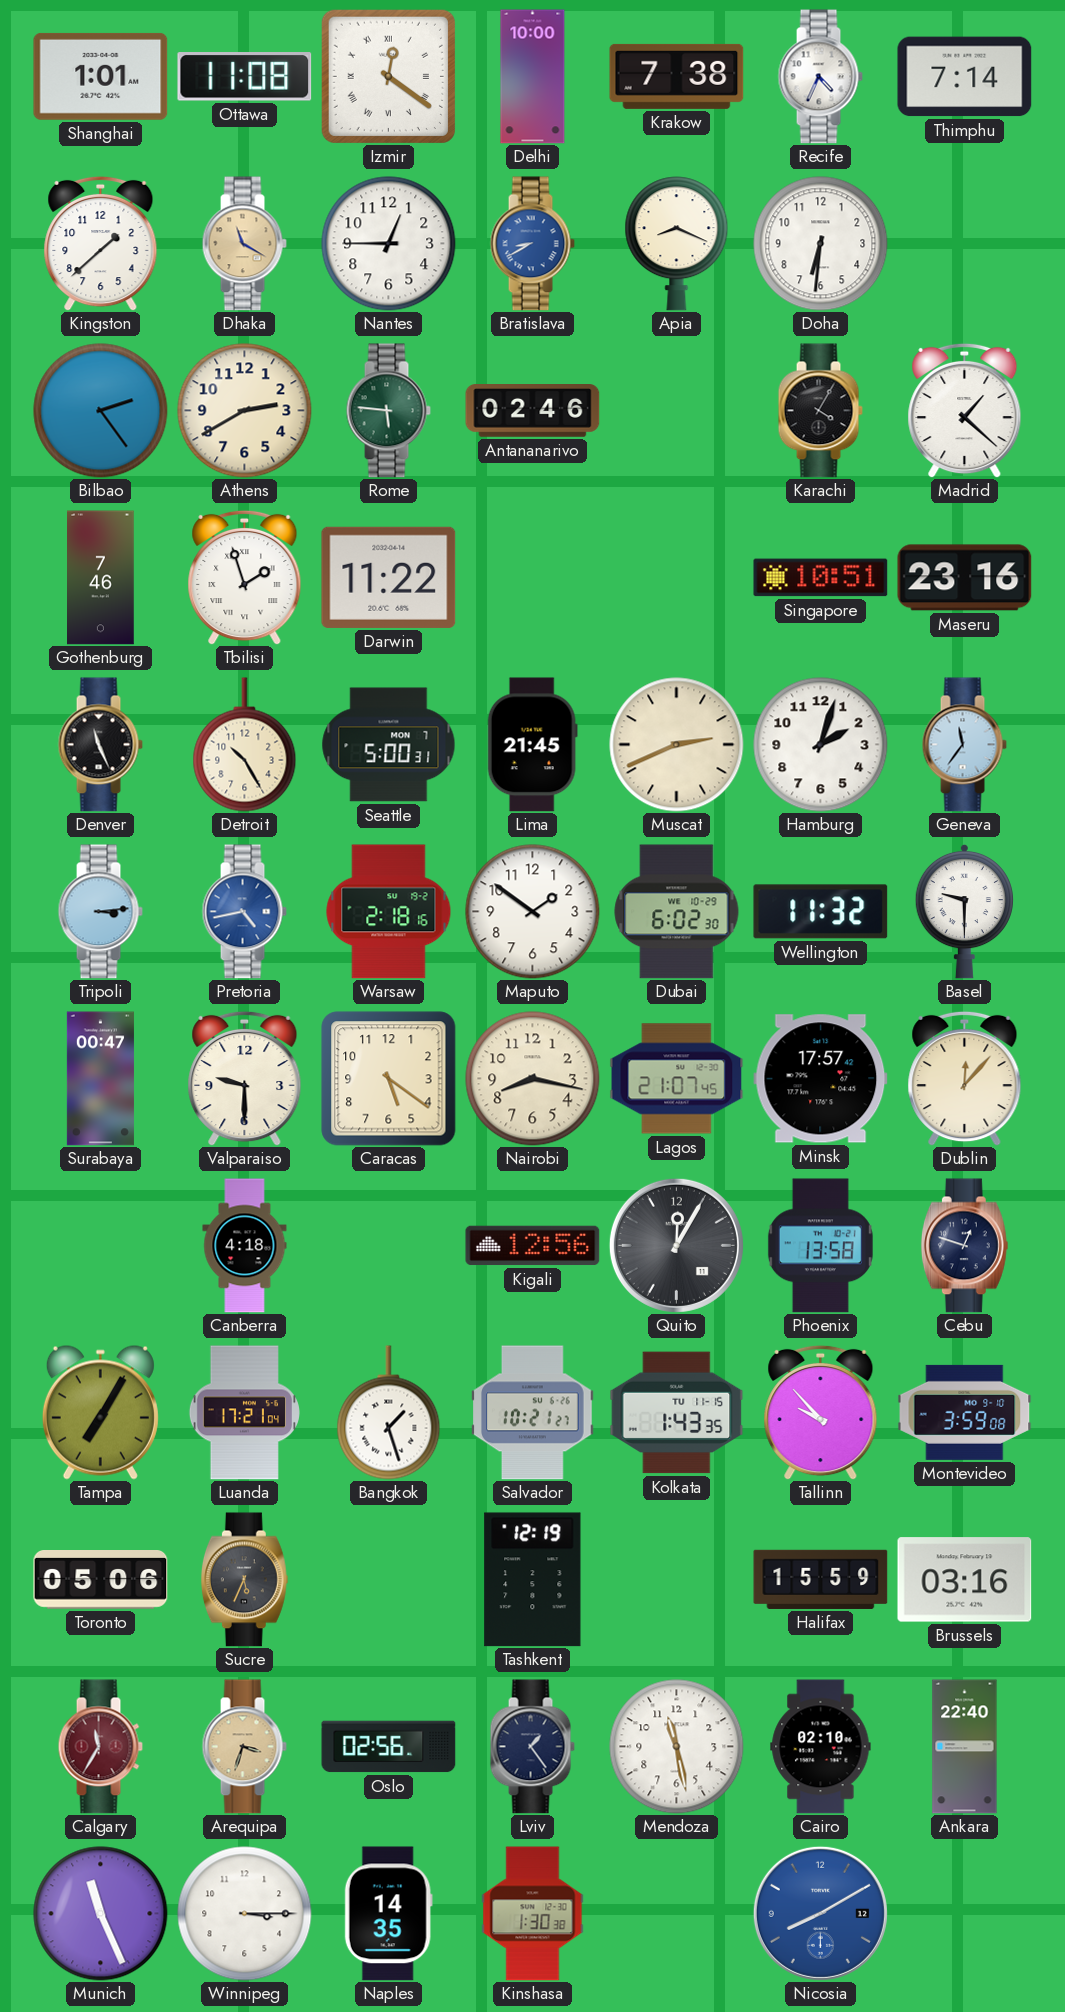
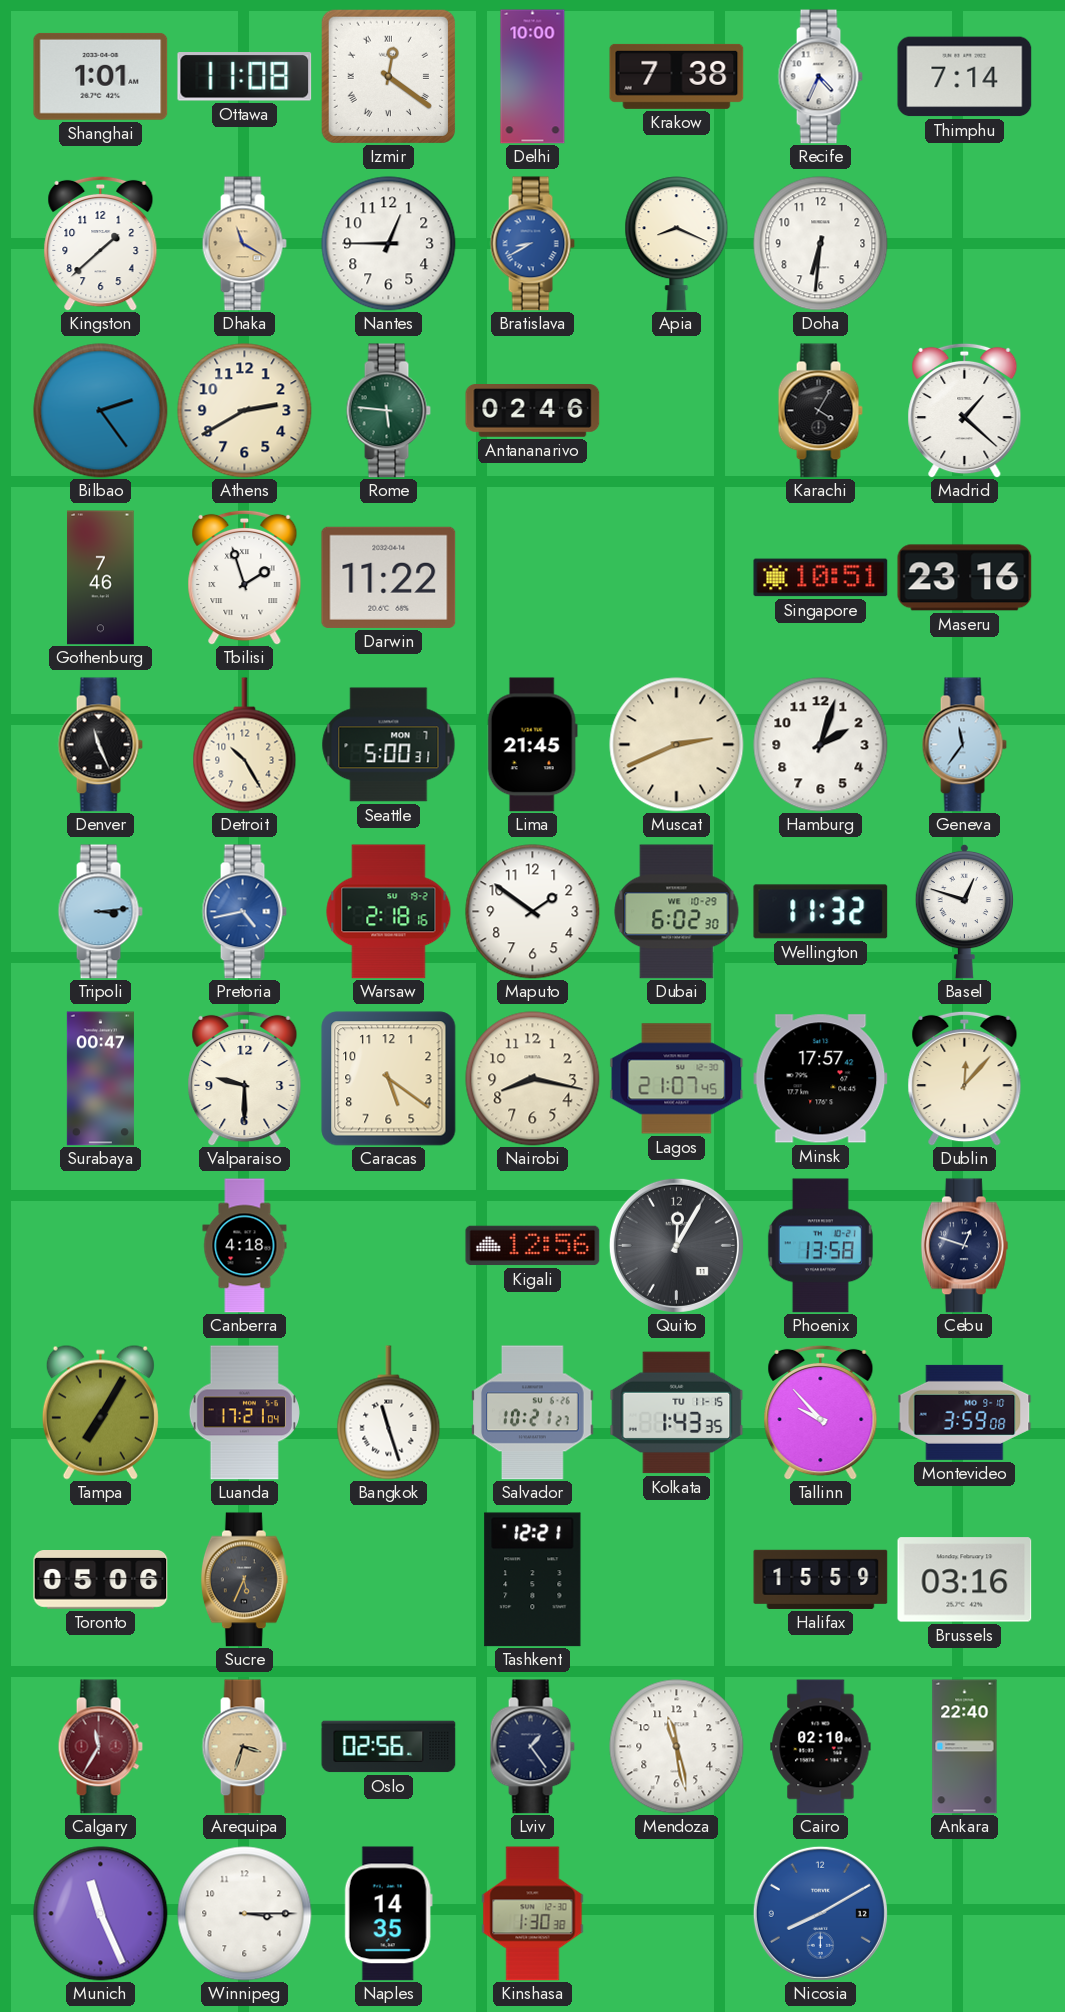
Basel: 9:30 -> 12:48
Bangkok: 1:27 -> 11:27
Tashkent: 12:19 -> 12:21
